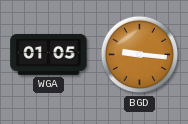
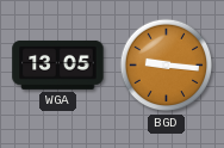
WGA: 01:05 -> 13:05
